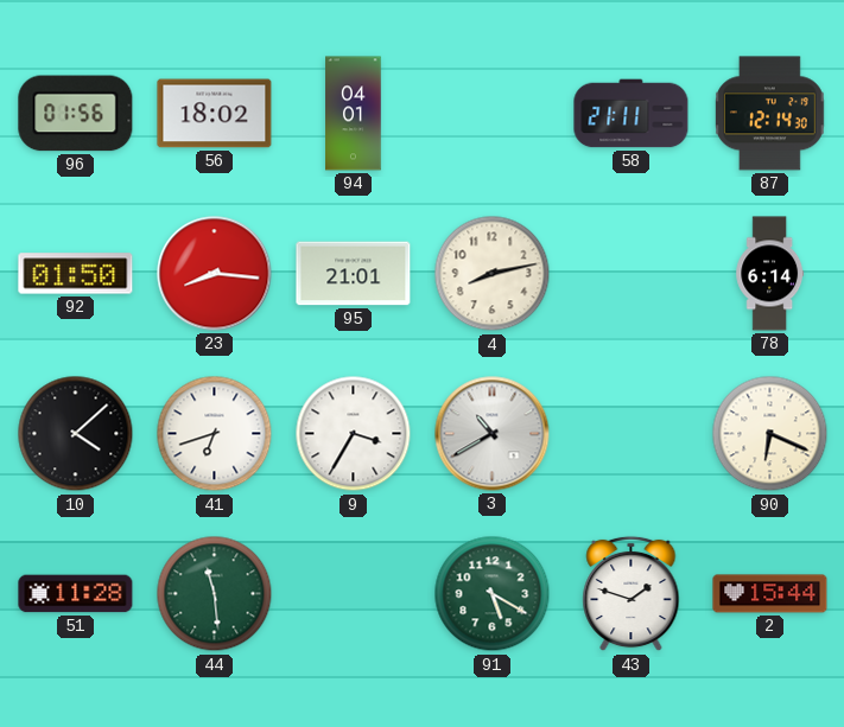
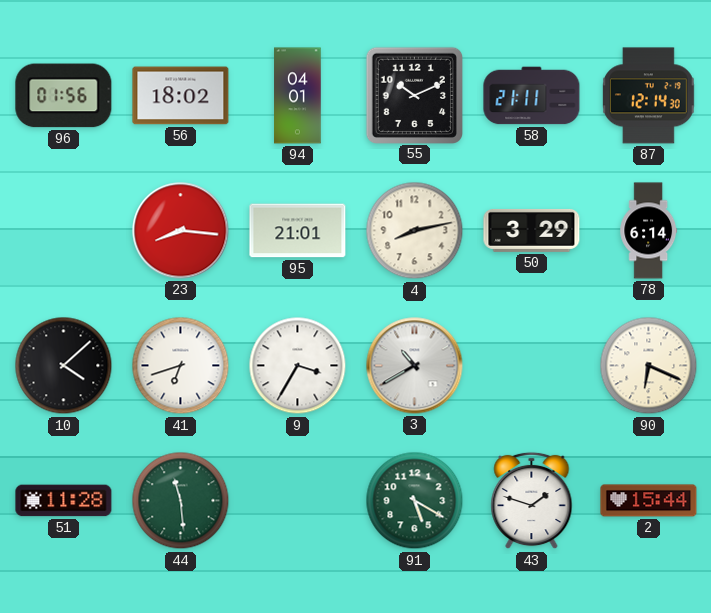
55: none -> 10:11
92: 01:50 -> none
50: none -> 3:29
